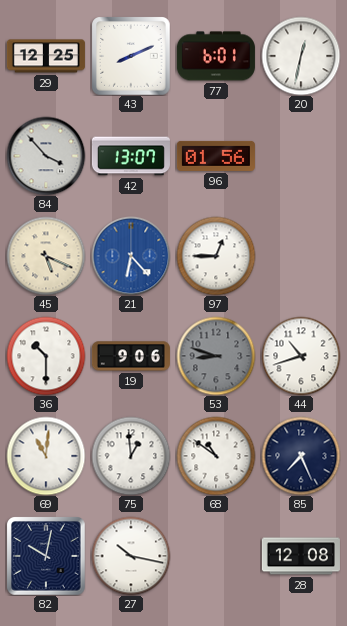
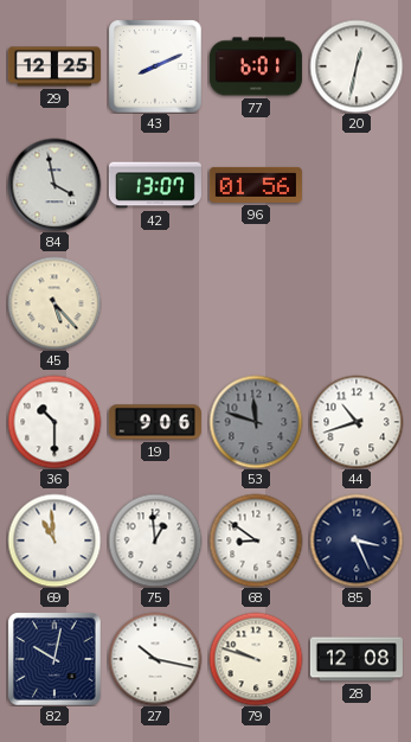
84: 3:53 -> 3:58
45: 5:19 -> 5:23
21: 6:23 -> none
97: 12:45 -> none
53: 8:48 -> 11:48
69: 11:01 -> 10:59
68: 10:51 -> 8:51
85: 7:26 -> 3:26
79: none -> 9:48
